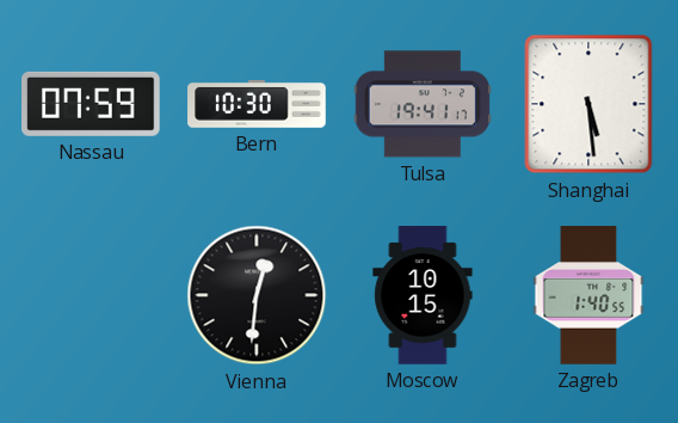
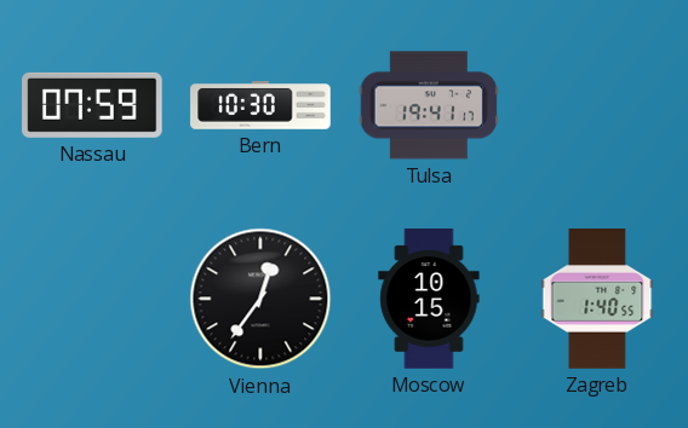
Shanghai: 5:29 -> none
Vienna: 12:31 -> 12:36
